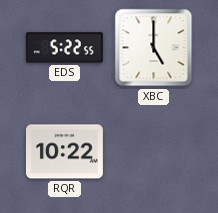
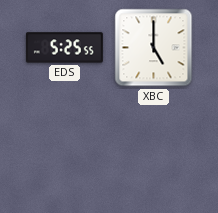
EDS: 5:22 -> 5:25
RQR: 10:22 -> none
